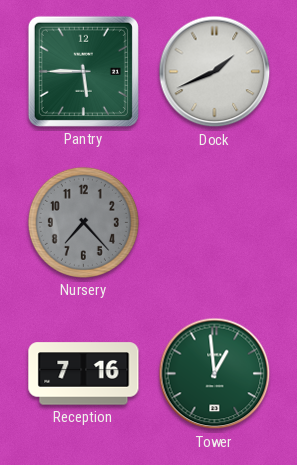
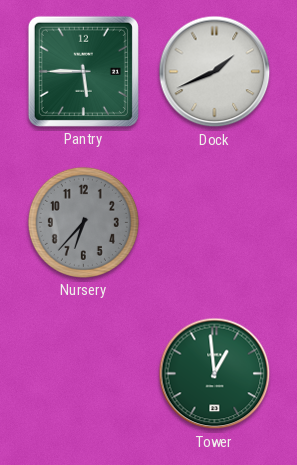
Nursery: 7:23 -> 6:37
Reception: 7:16 -> none
